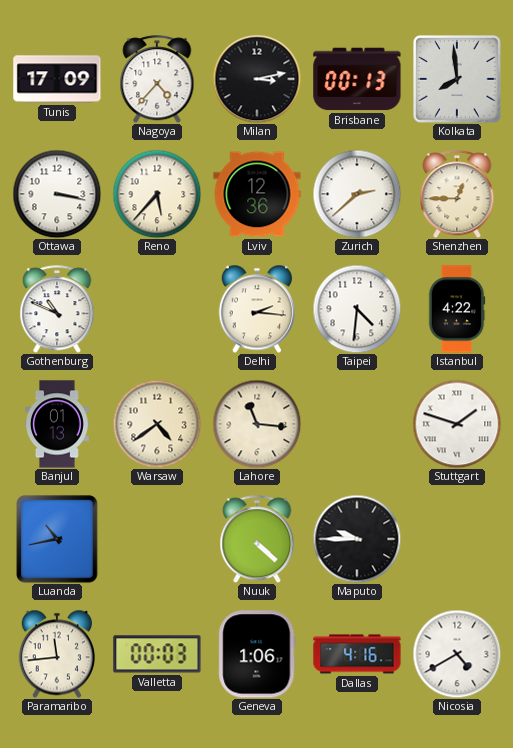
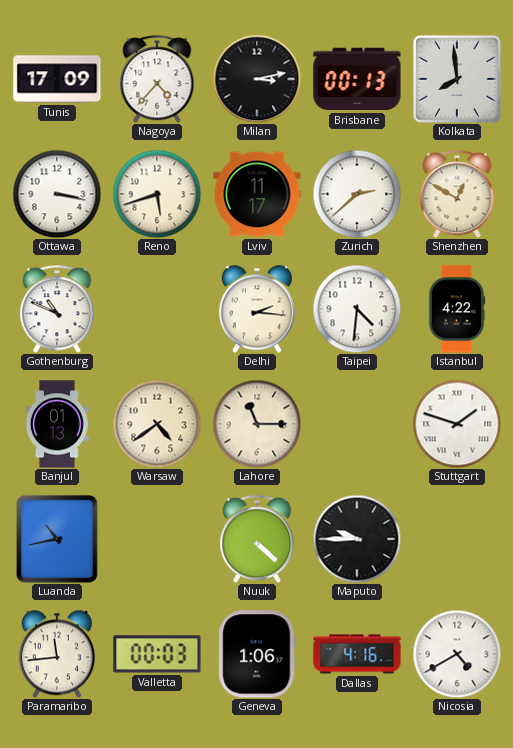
Reno: 5:37 -> 5:42
Lviv: 12:36 -> 11:17
Shenzhen: 12:45 -> 12:50
Lahore: 11:16 -> 11:15
